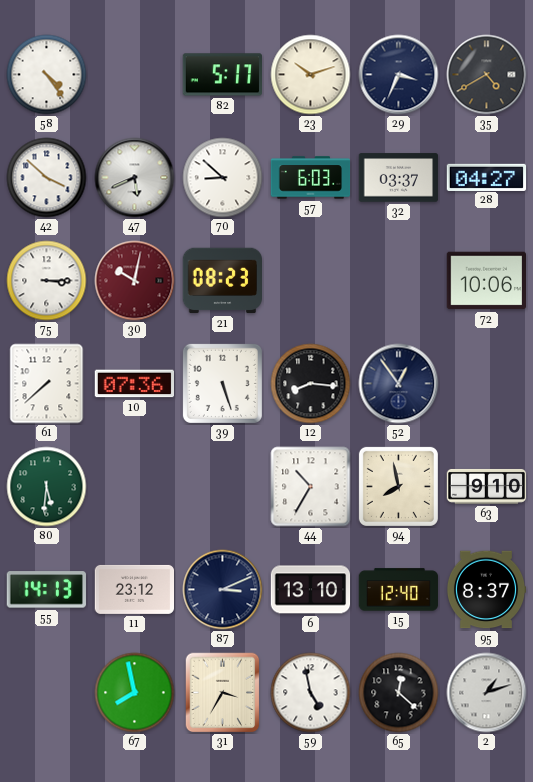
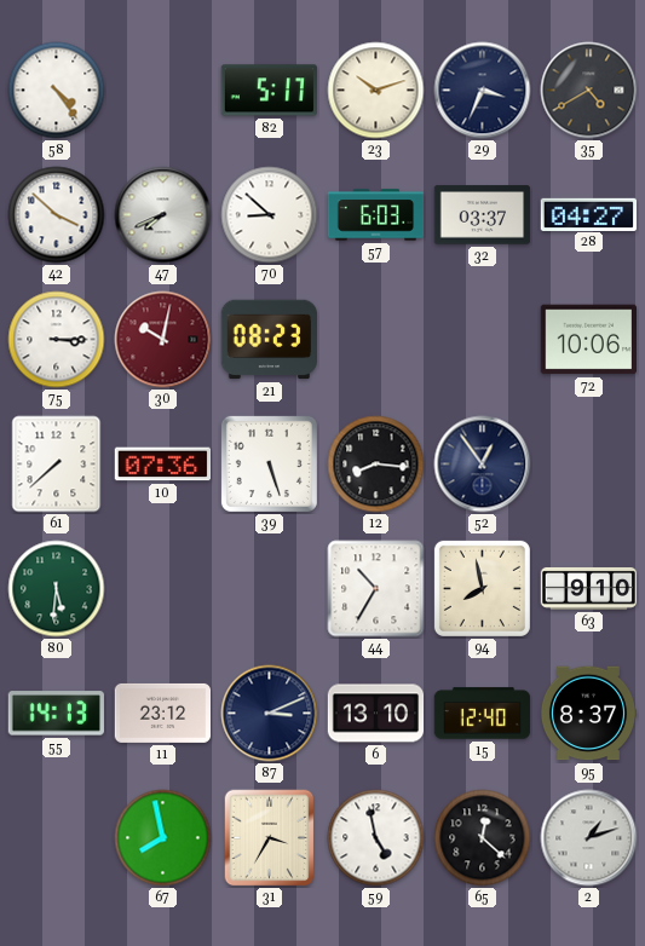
47: 5:41 -> 7:41
